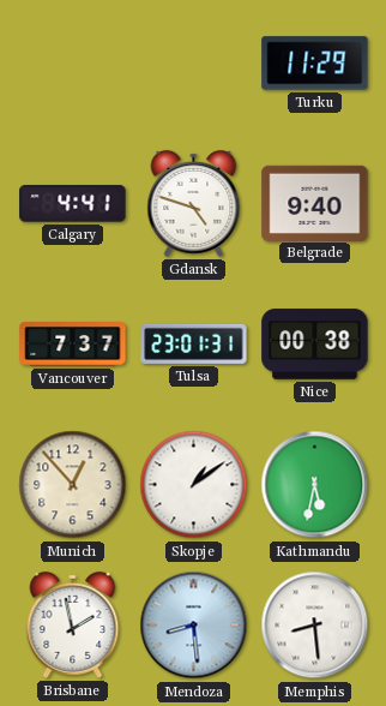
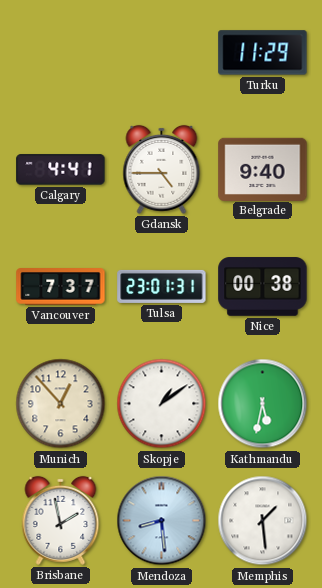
Gdansk: 4:48 -> 4:45
Memphis: 8:29 -> 1:29
